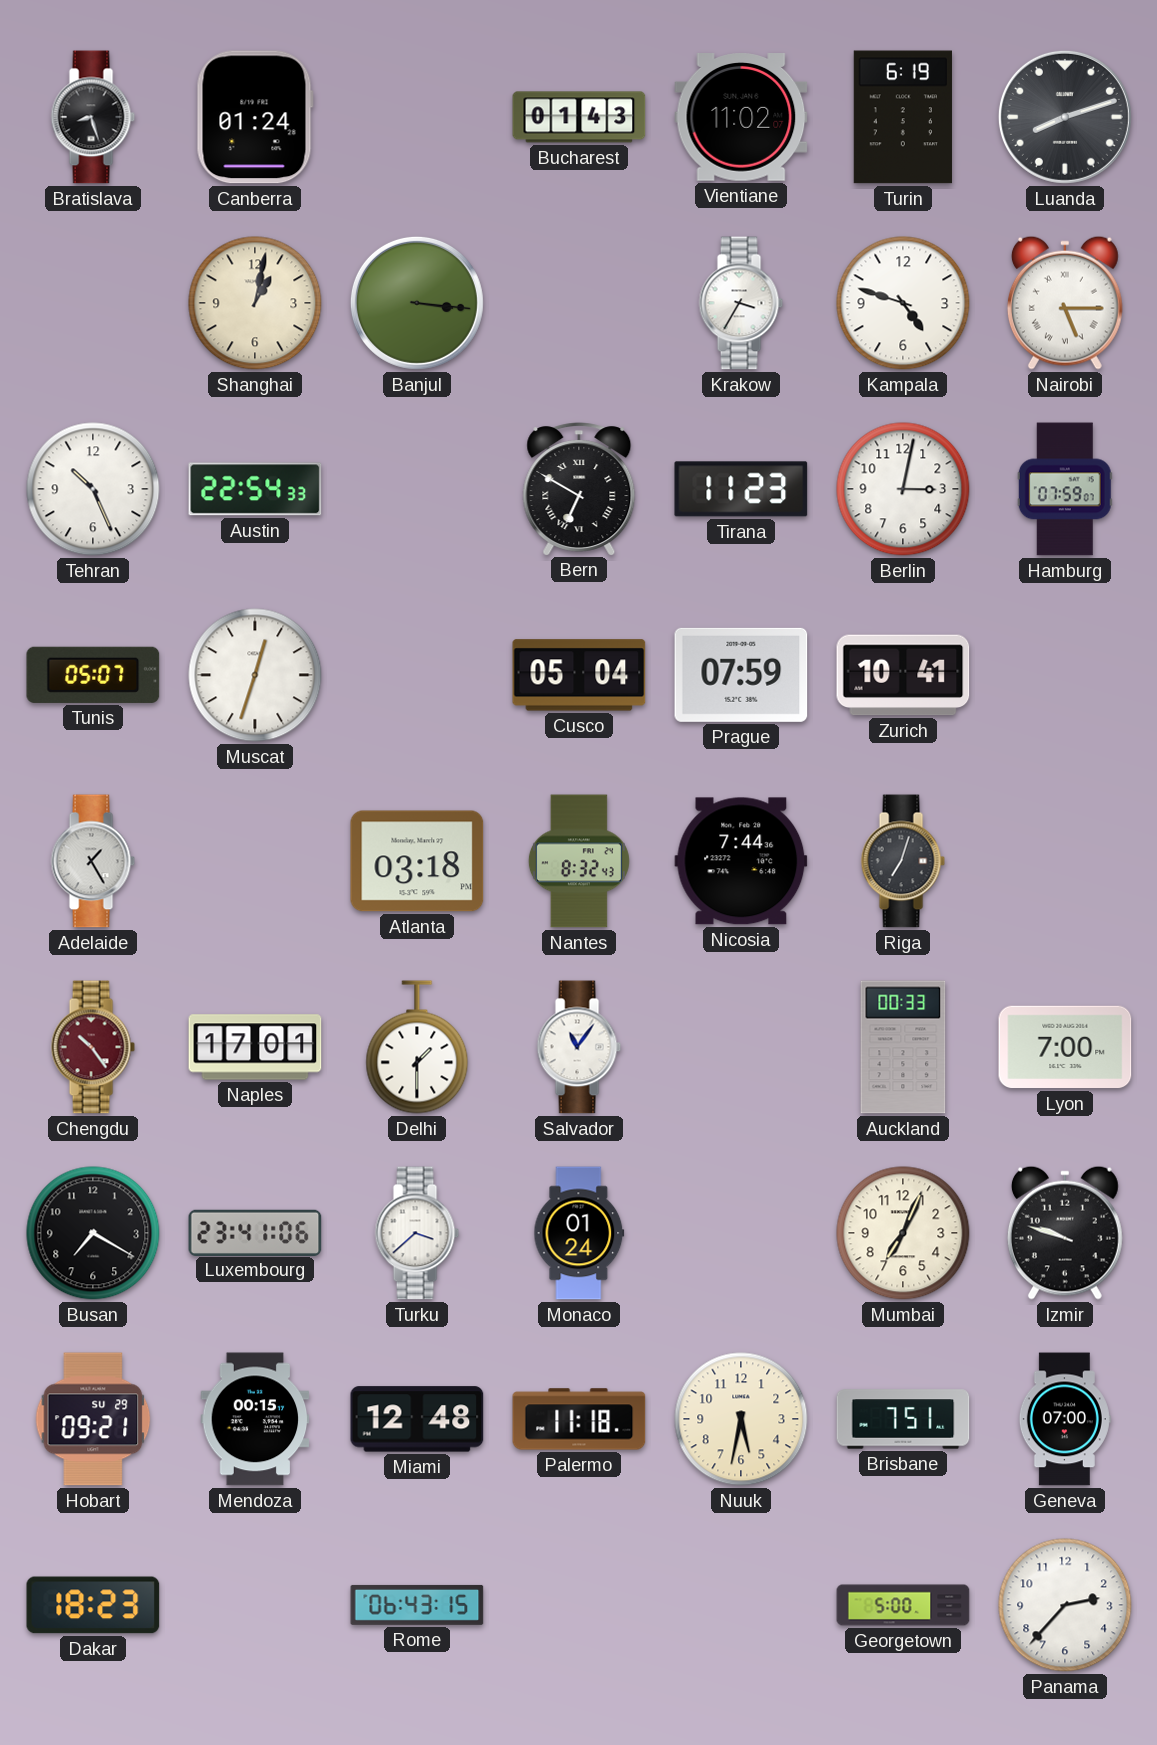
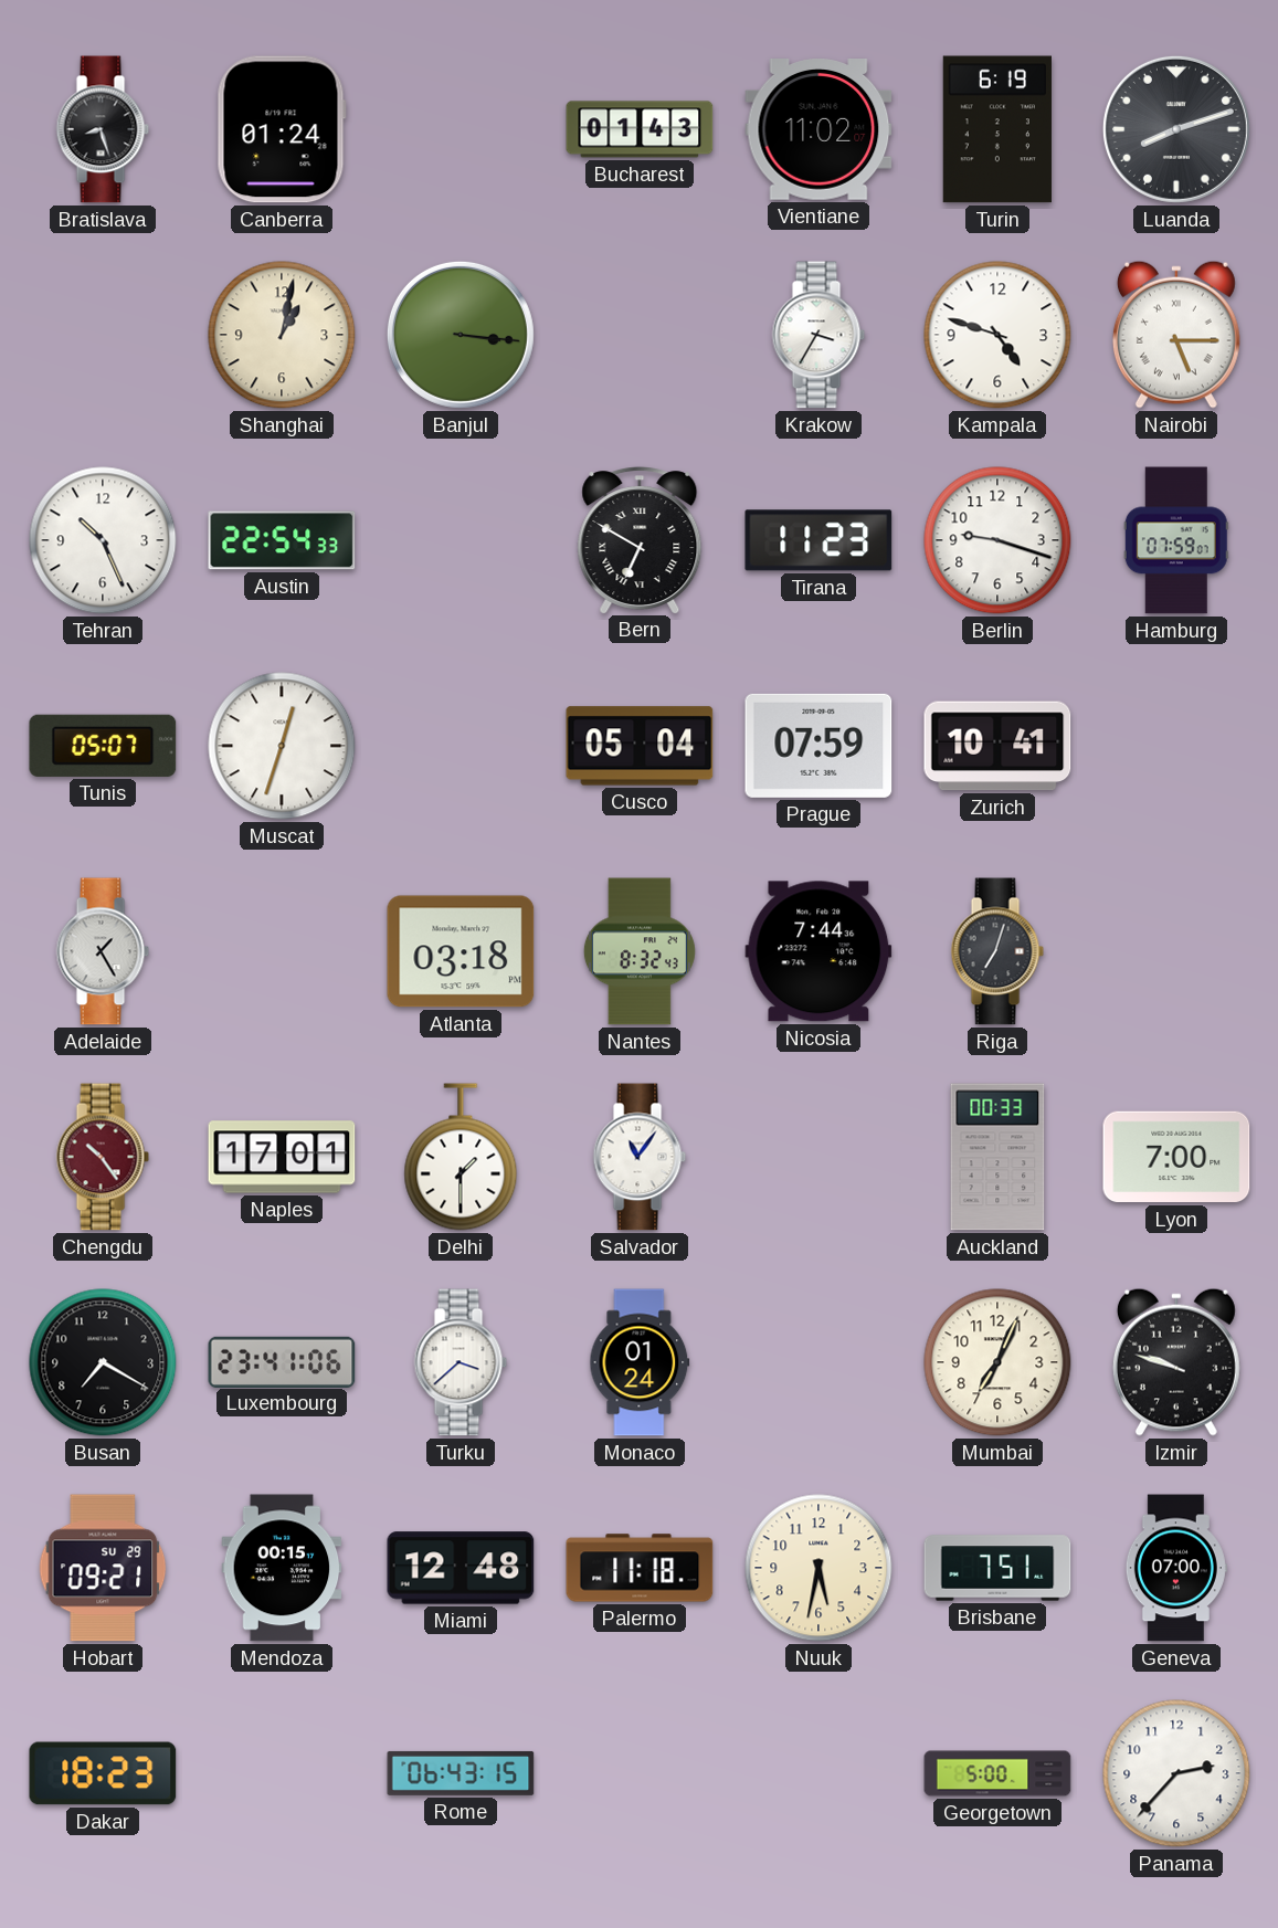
Berlin: 3:02 -> 9:18
